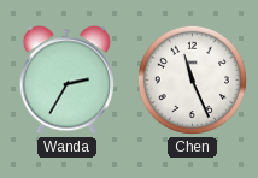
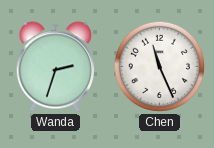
Wanda: 2:35 -> 2:33
